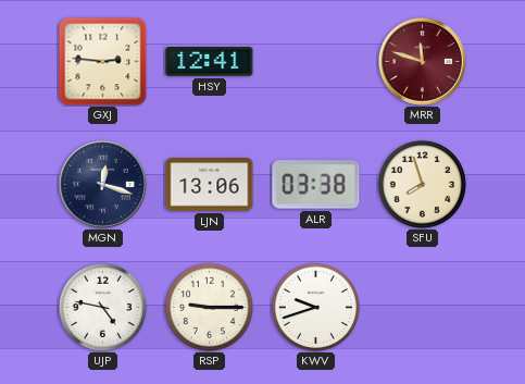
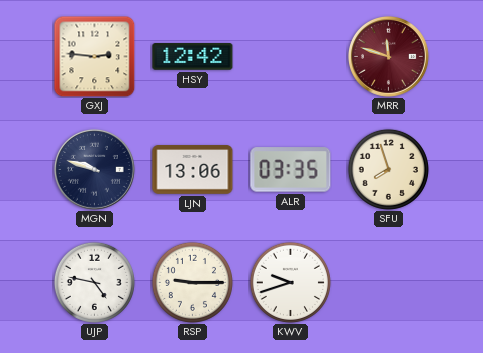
HSY: 12:41 -> 12:42
MGN: 12:18 -> 9:48
ALR: 03:38 -> 03:35
